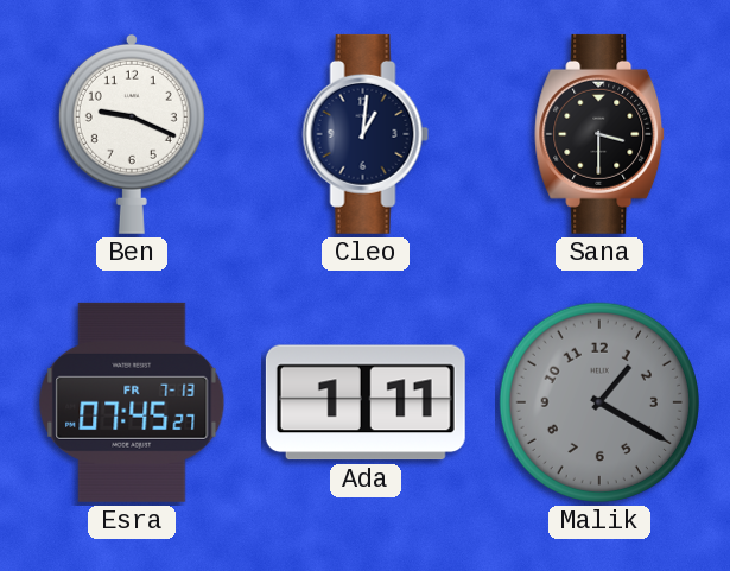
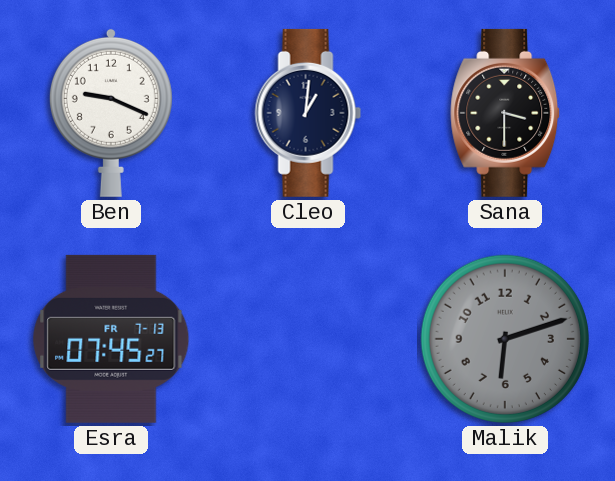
Ada: 1:11 -> none
Malik: 1:20 -> 6:12
